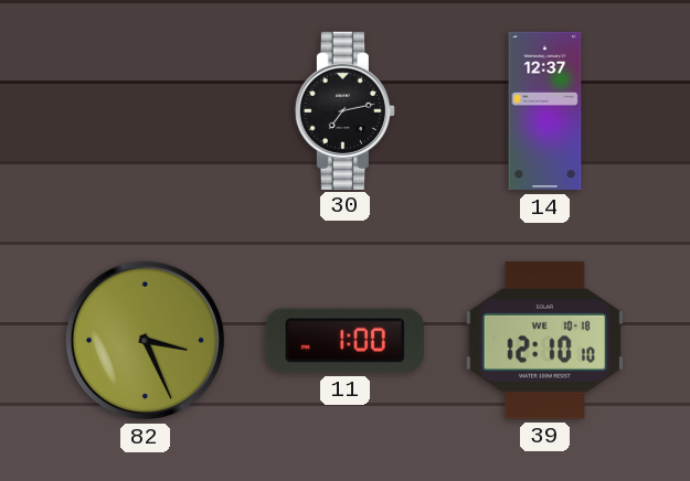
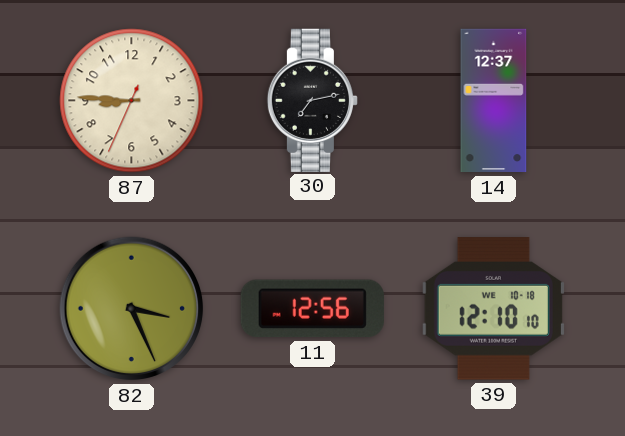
87: none -> 8:45
11: 1:00 -> 12:56
